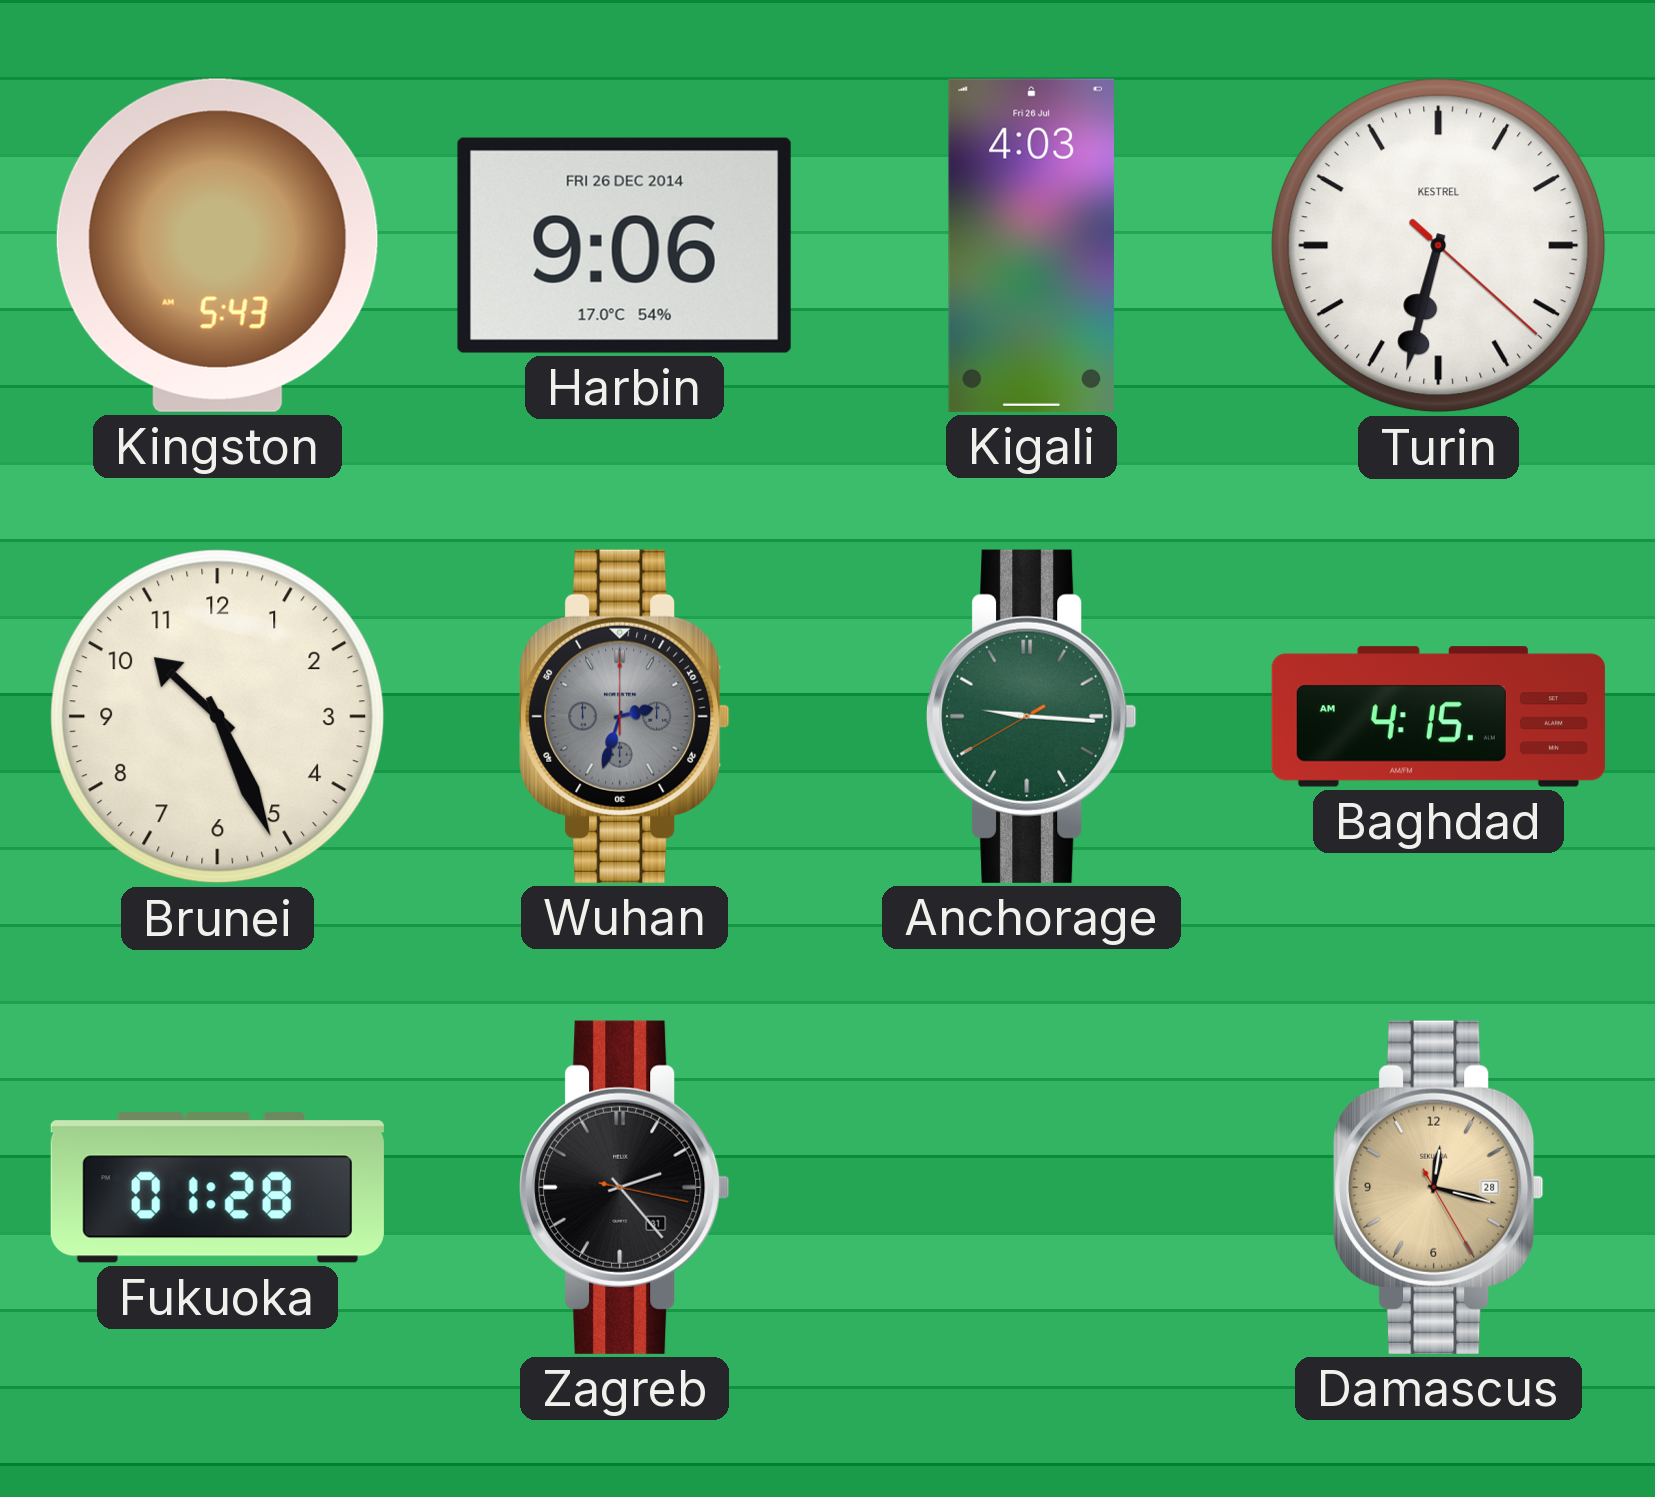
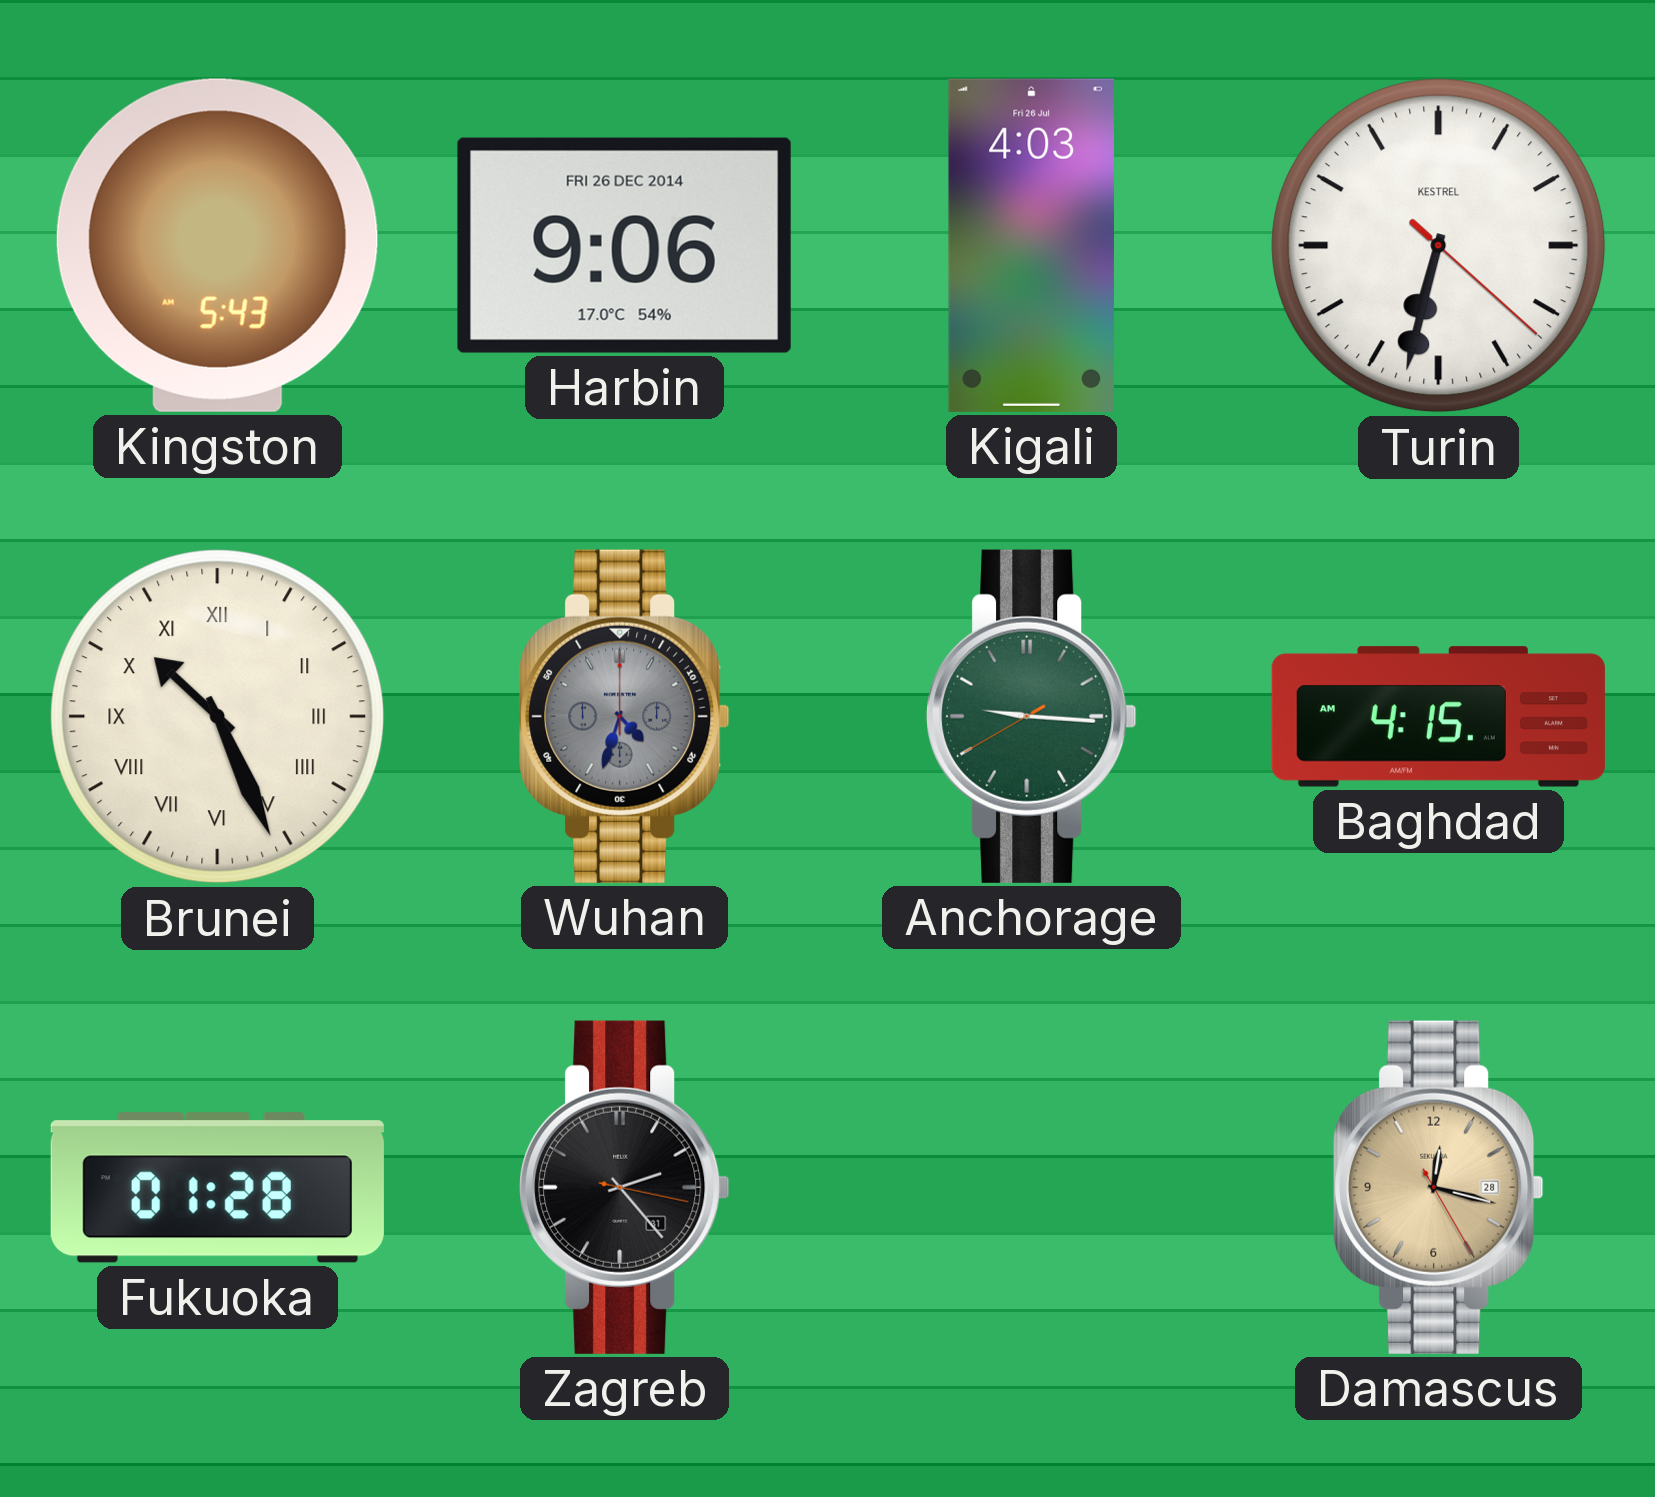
Brunei numerals: Arabic -> Roman
Wuhan: 2:33 -> 4:33
